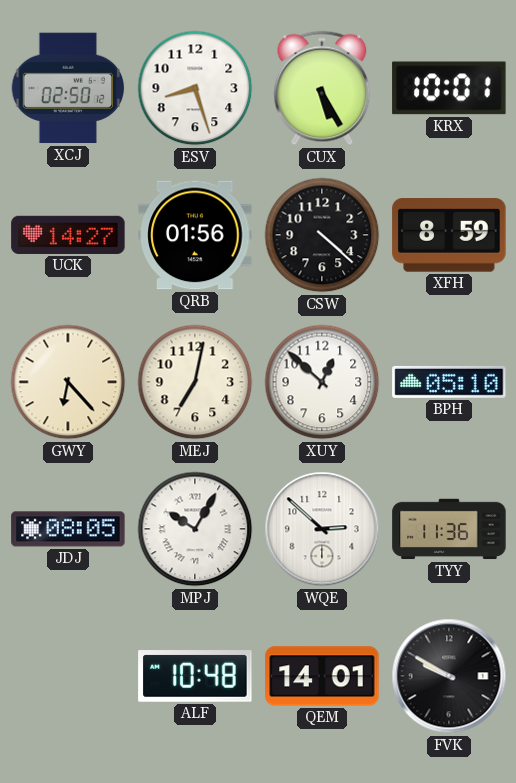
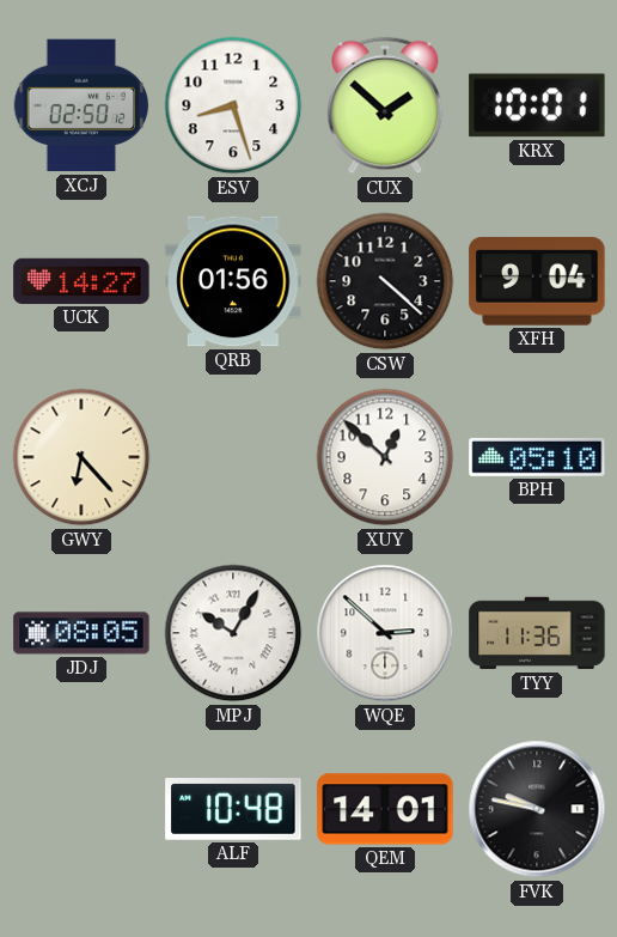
CUX: 5:25 -> 1:52
XFH: 8:59 -> 9:04
MEJ: 7:02 -> none
FVK: 9:50 -> 9:47
